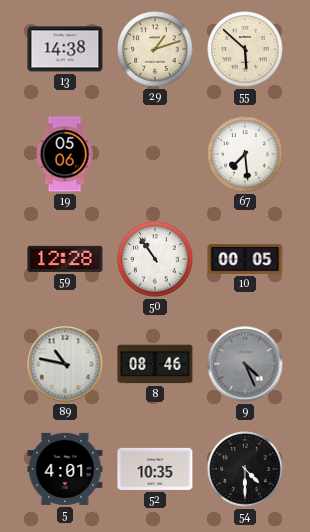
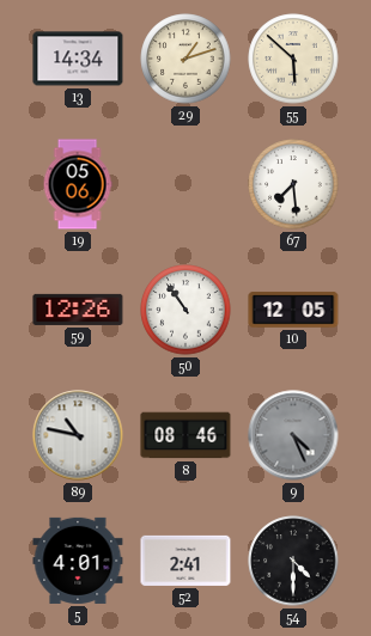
13: 14:38 -> 14:34
59: 12:28 -> 12:26
10: 00:05 -> 12:05
52: 10:35 -> 2:41
